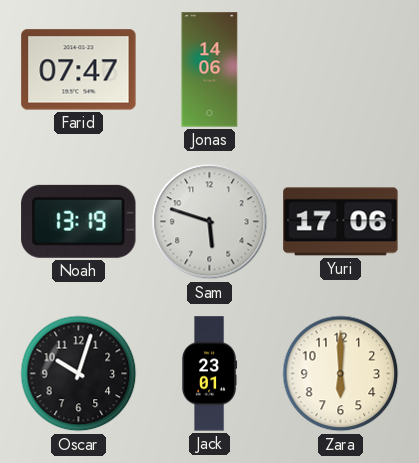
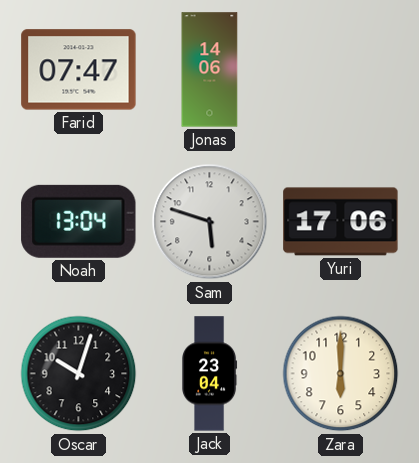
Noah: 13:19 -> 13:04
Jack: 23:01 -> 23:04
